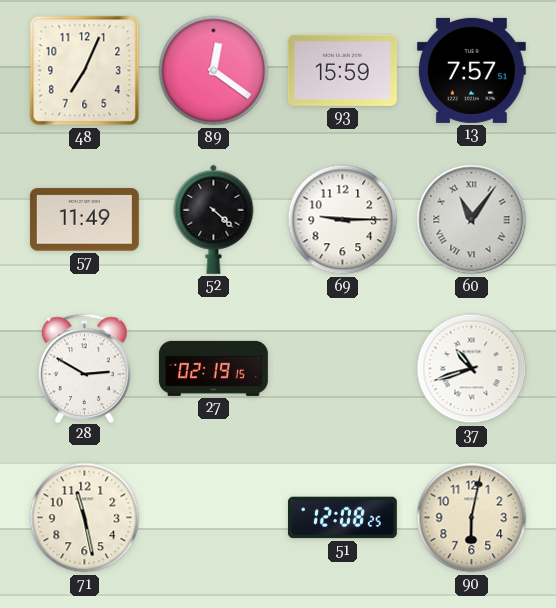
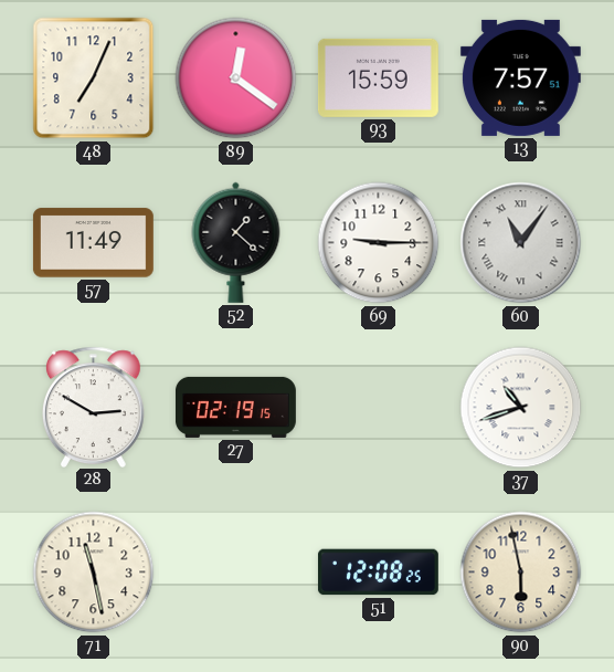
52: 4:22 -> 1:22
90: 6:02 -> 5:58
